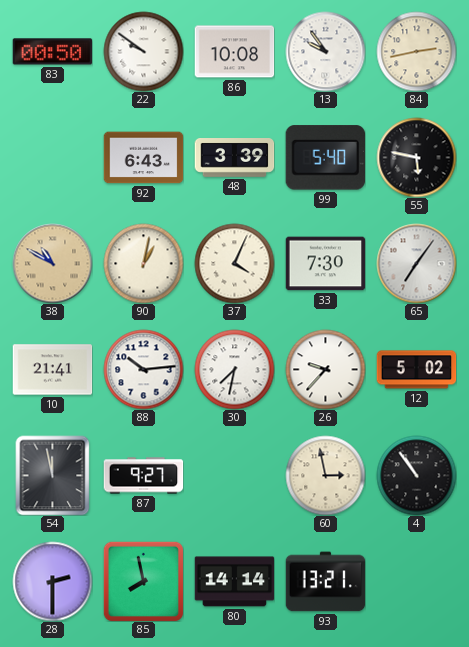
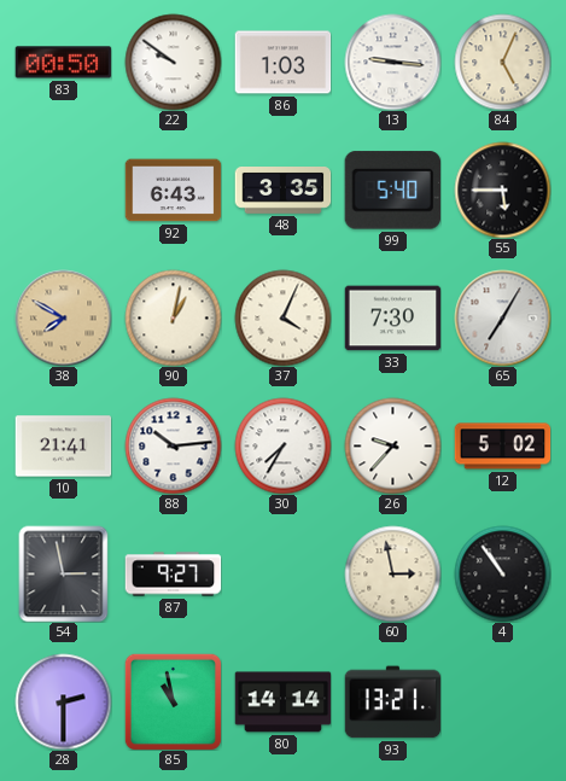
86: 10:08 -> 1:03
13: 9:54 -> 9:16
84: 2:43 -> 5:04
48: 3:39 -> 3:35
55: 5:47 -> 5:45
38: 10:50 -> 7:50
65: 7:06 -> 7:05
30: 7:32 -> 7:35
54: 11:58 -> 2:58
85: 7:58 -> 10:58
